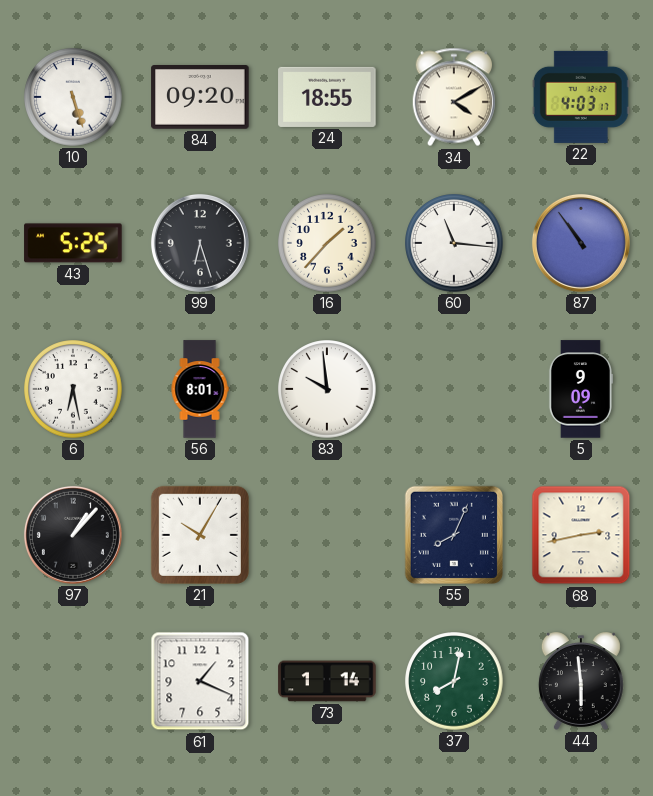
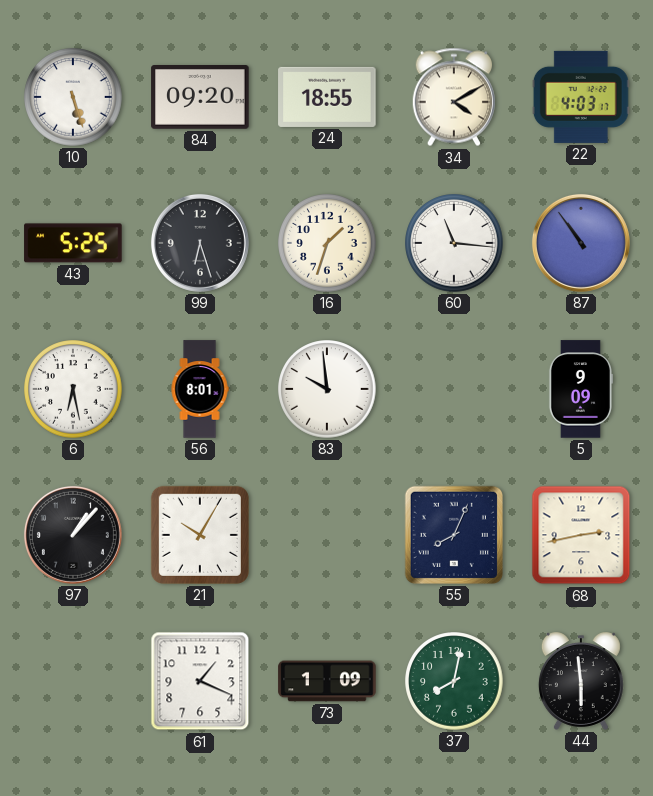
16: 1:37 -> 1:33
73: 1:14 -> 1:09
